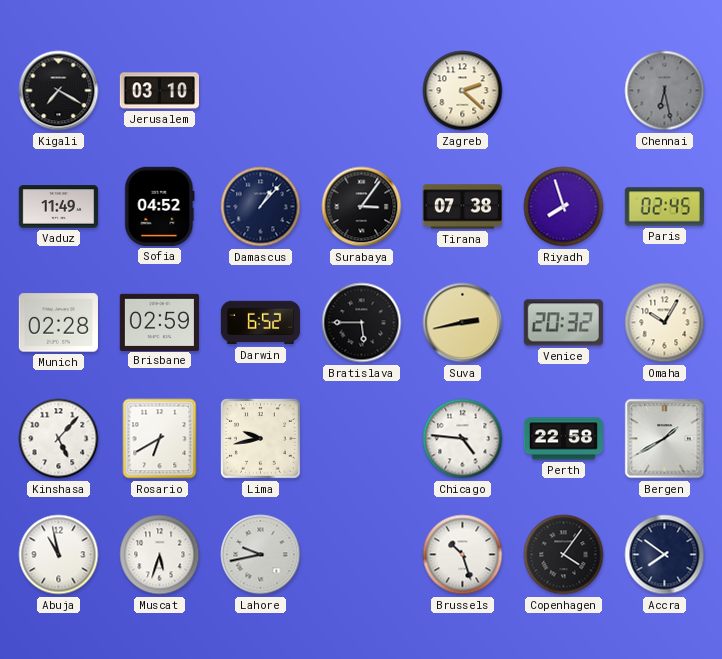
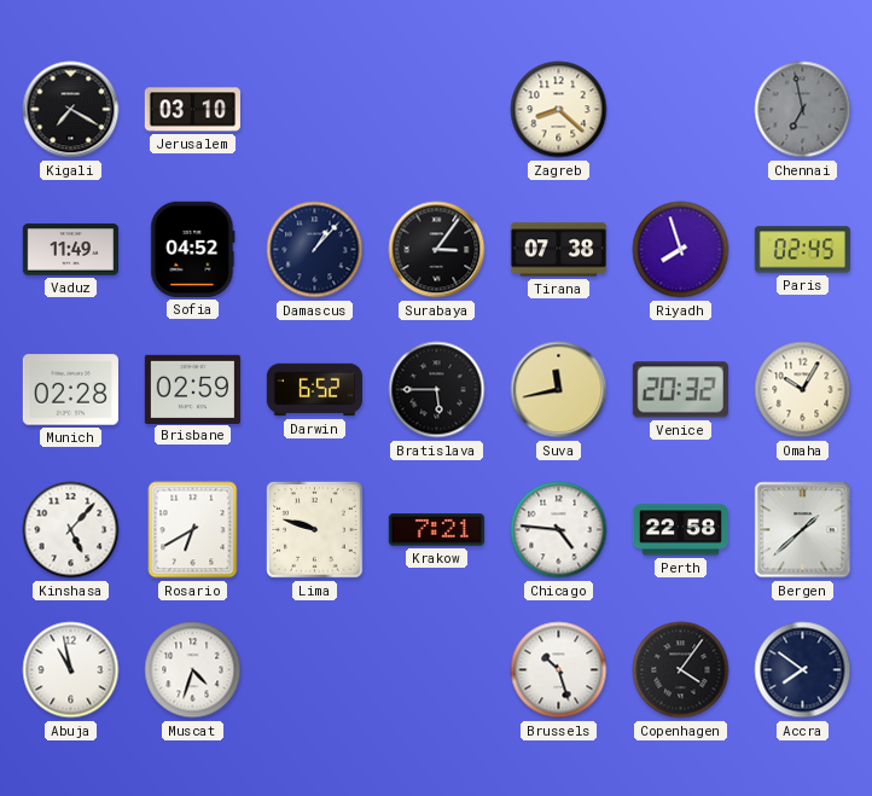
Zagreb: 2:22 -> 8:22
Chennai: 6:28 -> 6:58
Suva: 2:43 -> 11:43
Lima: 9:43 -> 9:48
Krakow: none -> 7:21
Bergen: 1:40 -> 1:38
Muscat: 5:33 -> 4:33
Lahore: 9:43 -> none
